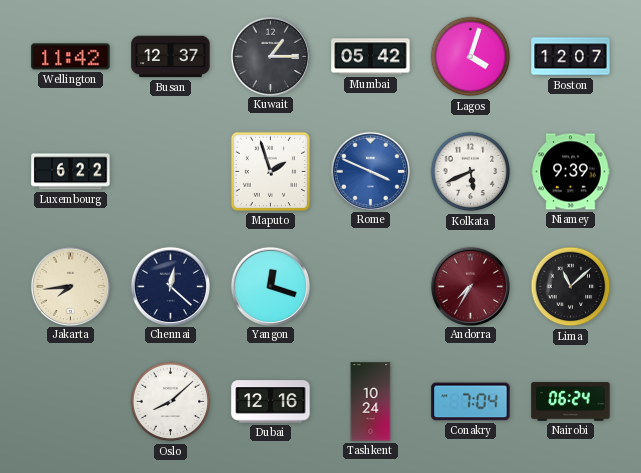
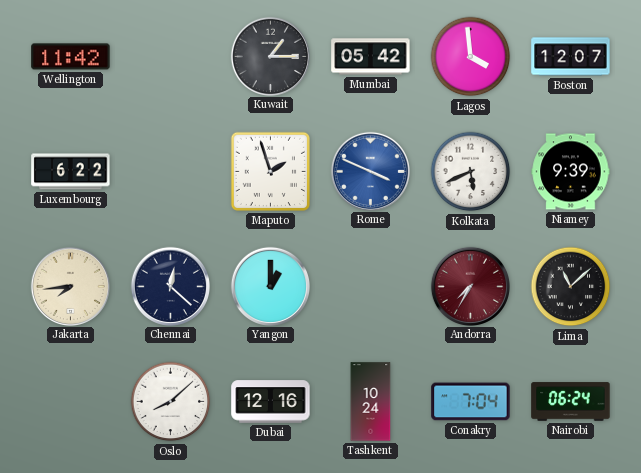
Busan: 12:37 -> none
Lagos: 4:03 -> 3:59
Yangon: 12:18 -> 1:00
